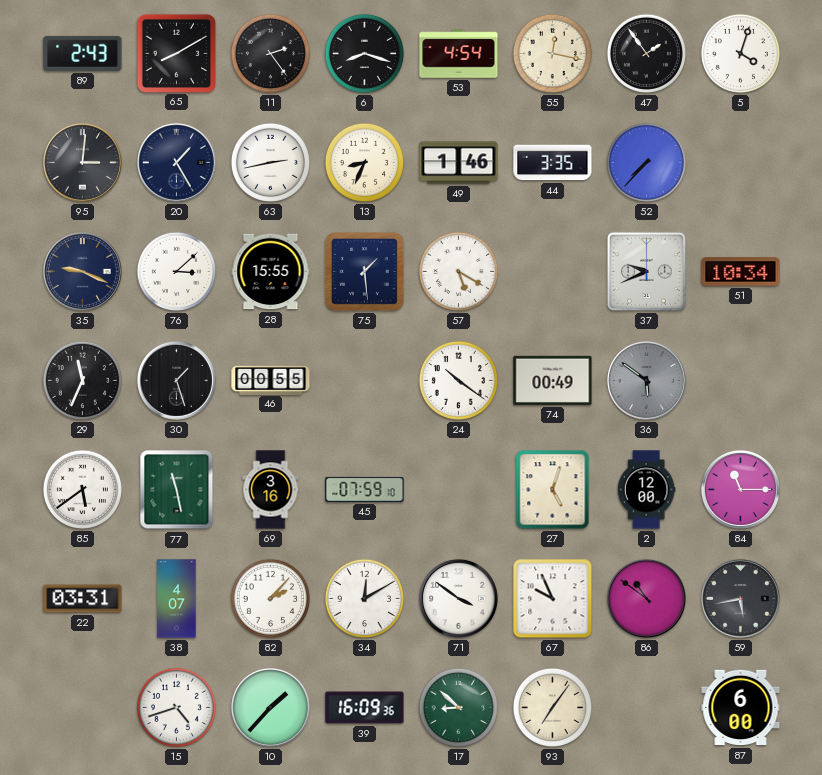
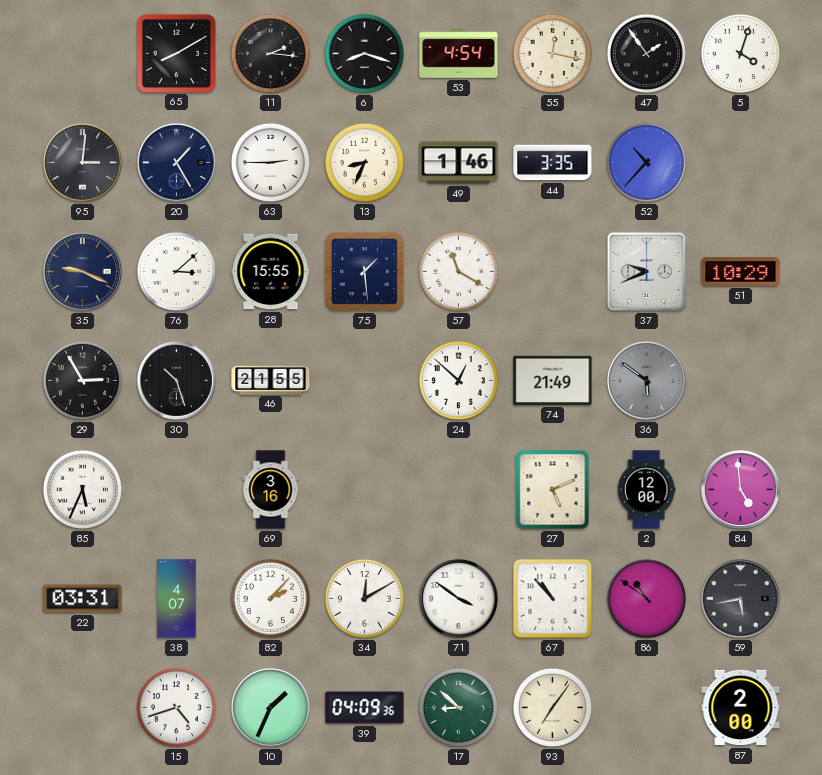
89: 2:43 -> none
11: 2:24 -> 2:16
63: 2:43 -> 2:45
52: 7:37 -> 10:37
57: 5:20 -> 11:20
51: 10:34 -> 10:29
29: 11:34 -> 2:55
30: 1:27 -> 10:27
46: 00:55 -> 21:55
24: 10:21 -> 12:52
74: 00:49 -> 21:49
85: 5:39 -> 5:34
77: 11:28 -> none
45: 07:59 -> none
27: 5:03 -> 5:11
84: 11:15 -> 4:59
67: 9:56 -> 10:53
10: 1:37 -> 1:34
39: 16:09 -> 04:09
87: 6:00 -> 2:00
